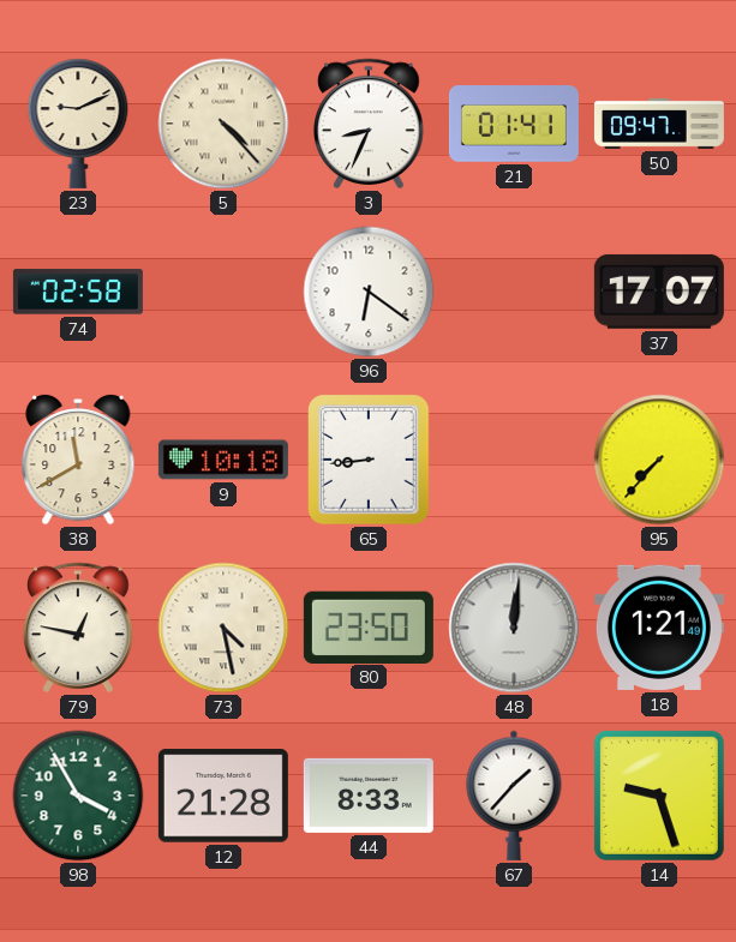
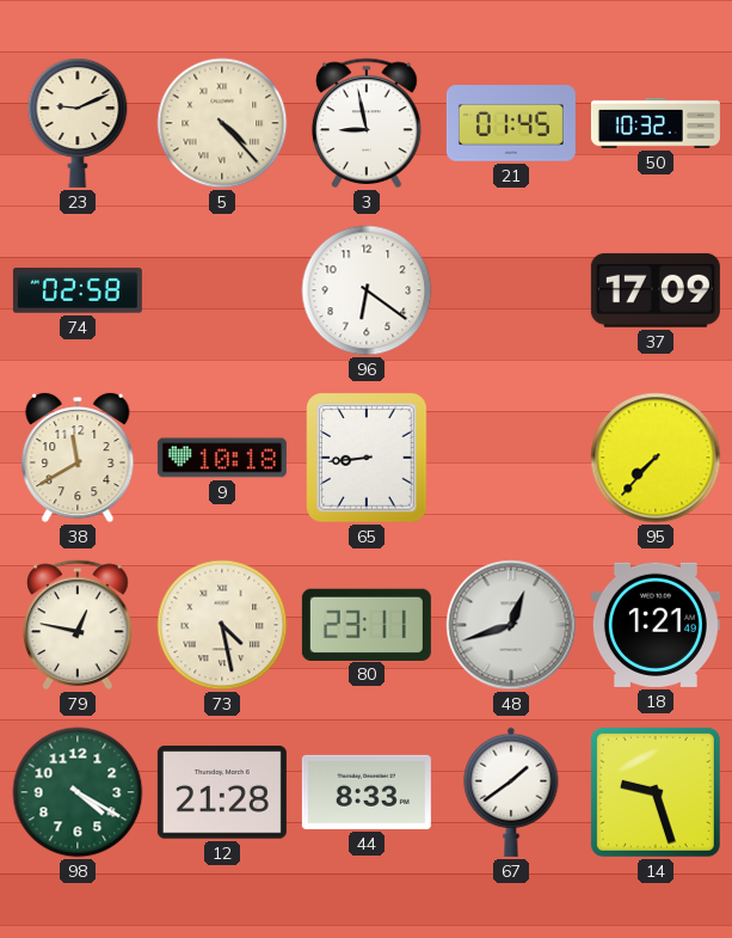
3: 8:34 -> 8:58
21: 01:41 -> 01:45
50: 09:47 -> 10:32
37: 17:07 -> 17:09
80: 23:50 -> 23:11
48: 12:01 -> 12:42
98: 3:55 -> 4:20
67: 1:37 -> 1:39
